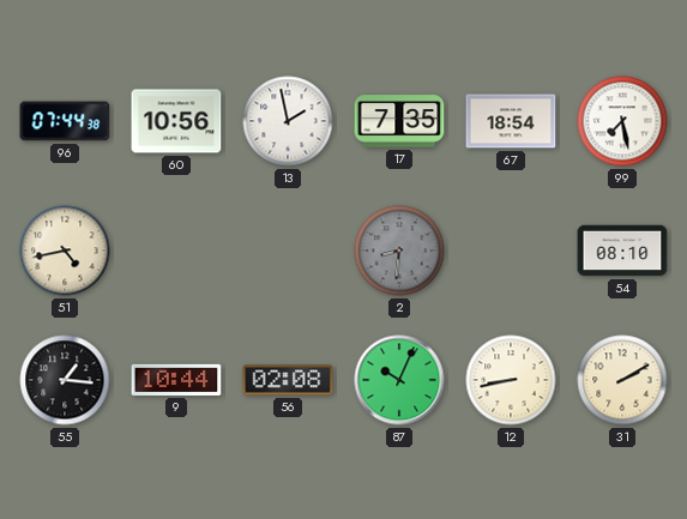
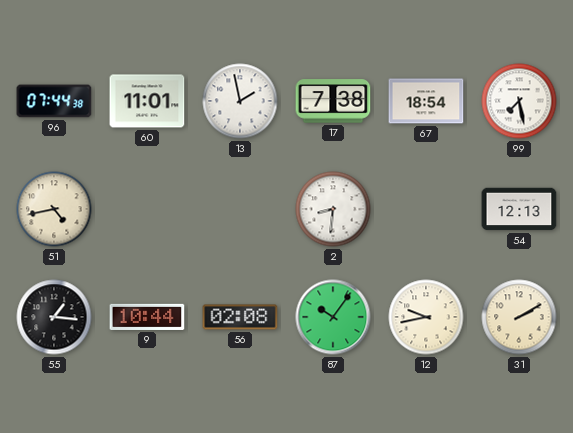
60: 10:56 -> 11:01
17: 7:35 -> 7:38
2 dial: grey -> white
54: 08:10 -> 12:13
87: 10:04 -> 10:06
12: 8:43 -> 9:43
